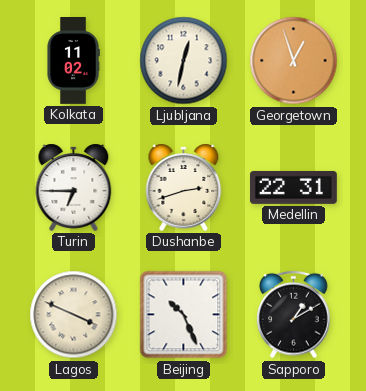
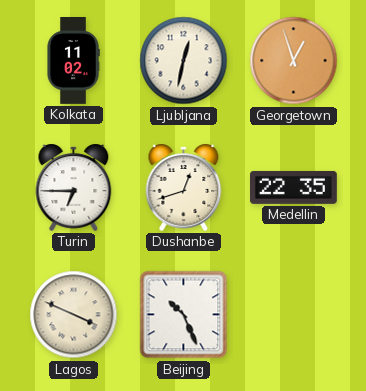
Dushanbe: 2:42 -> 12:42
Medellin: 22:31 -> 22:35
Sapporo: 1:10 -> none
